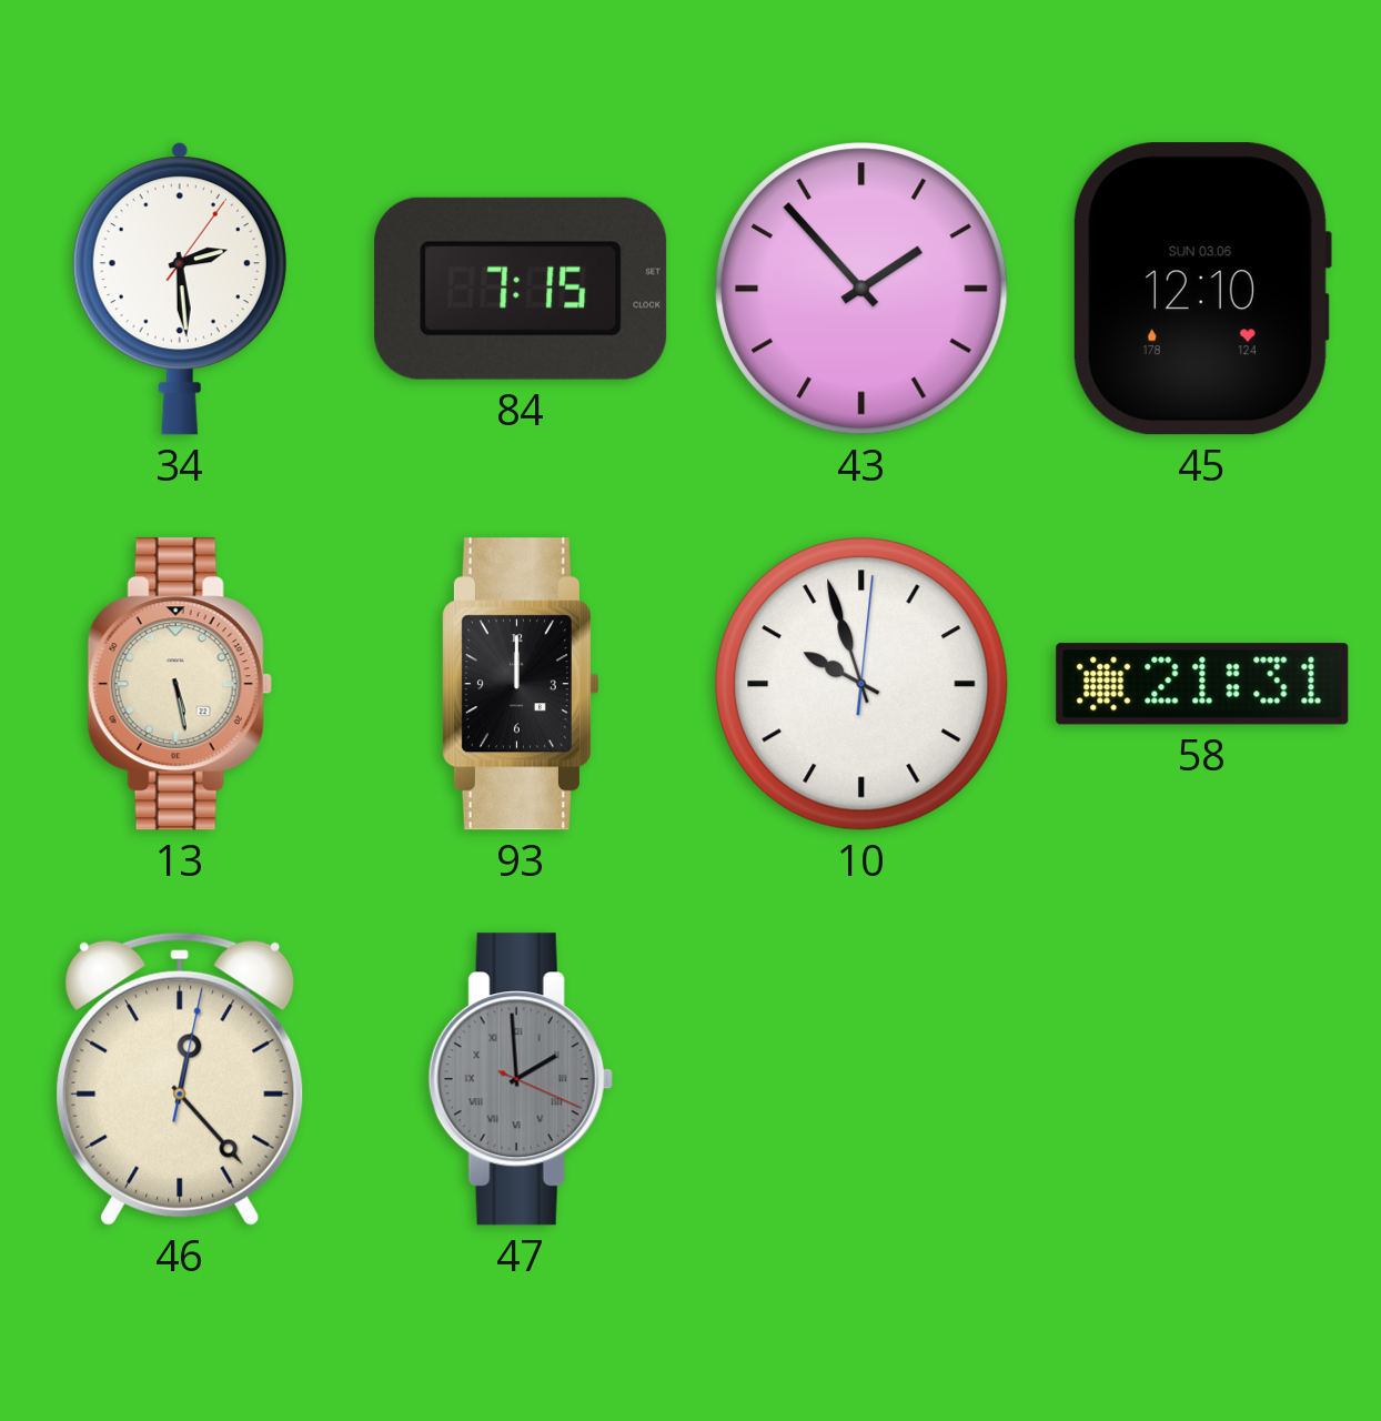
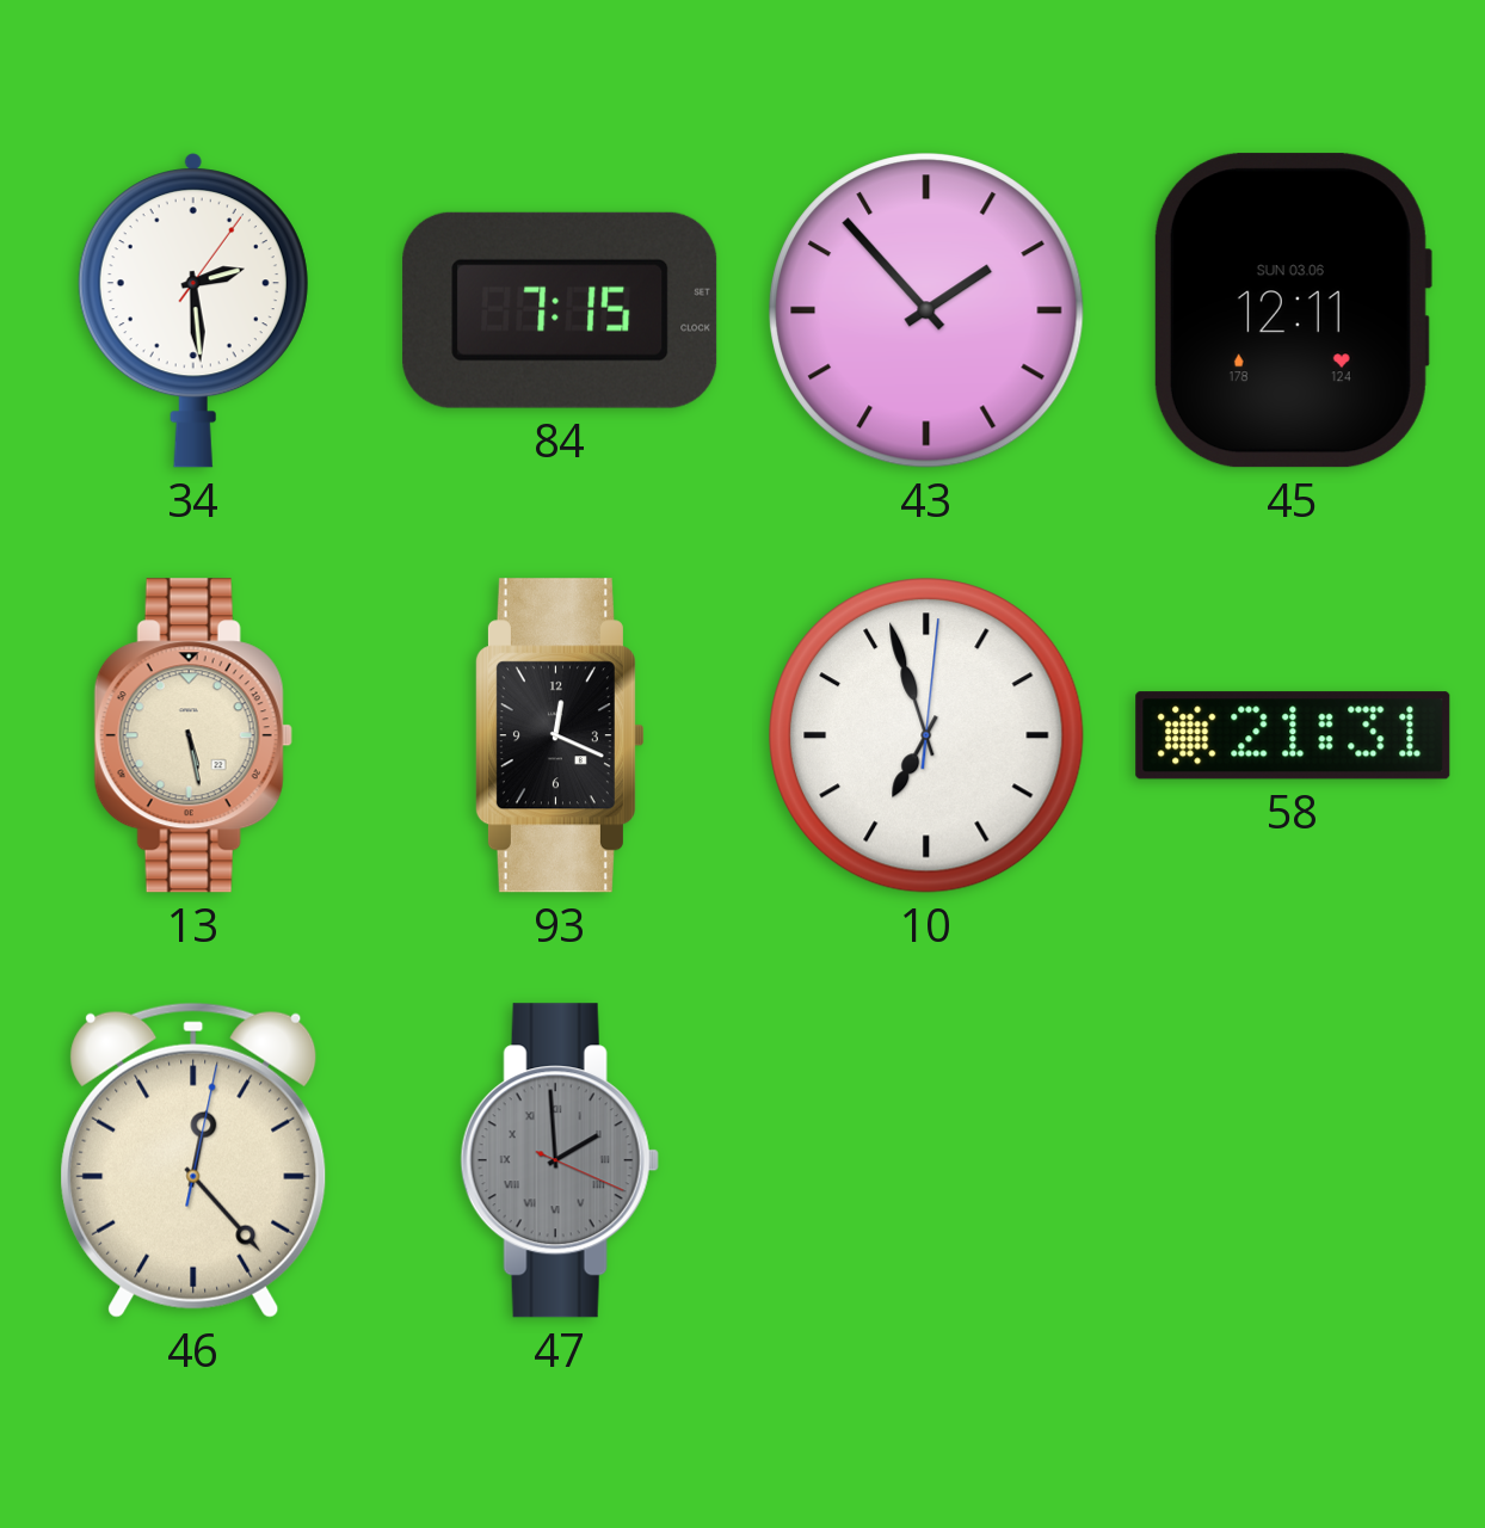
45: 12:10 -> 12:11
93: 12:00 -> 12:19
10: 9:57 -> 6:57
